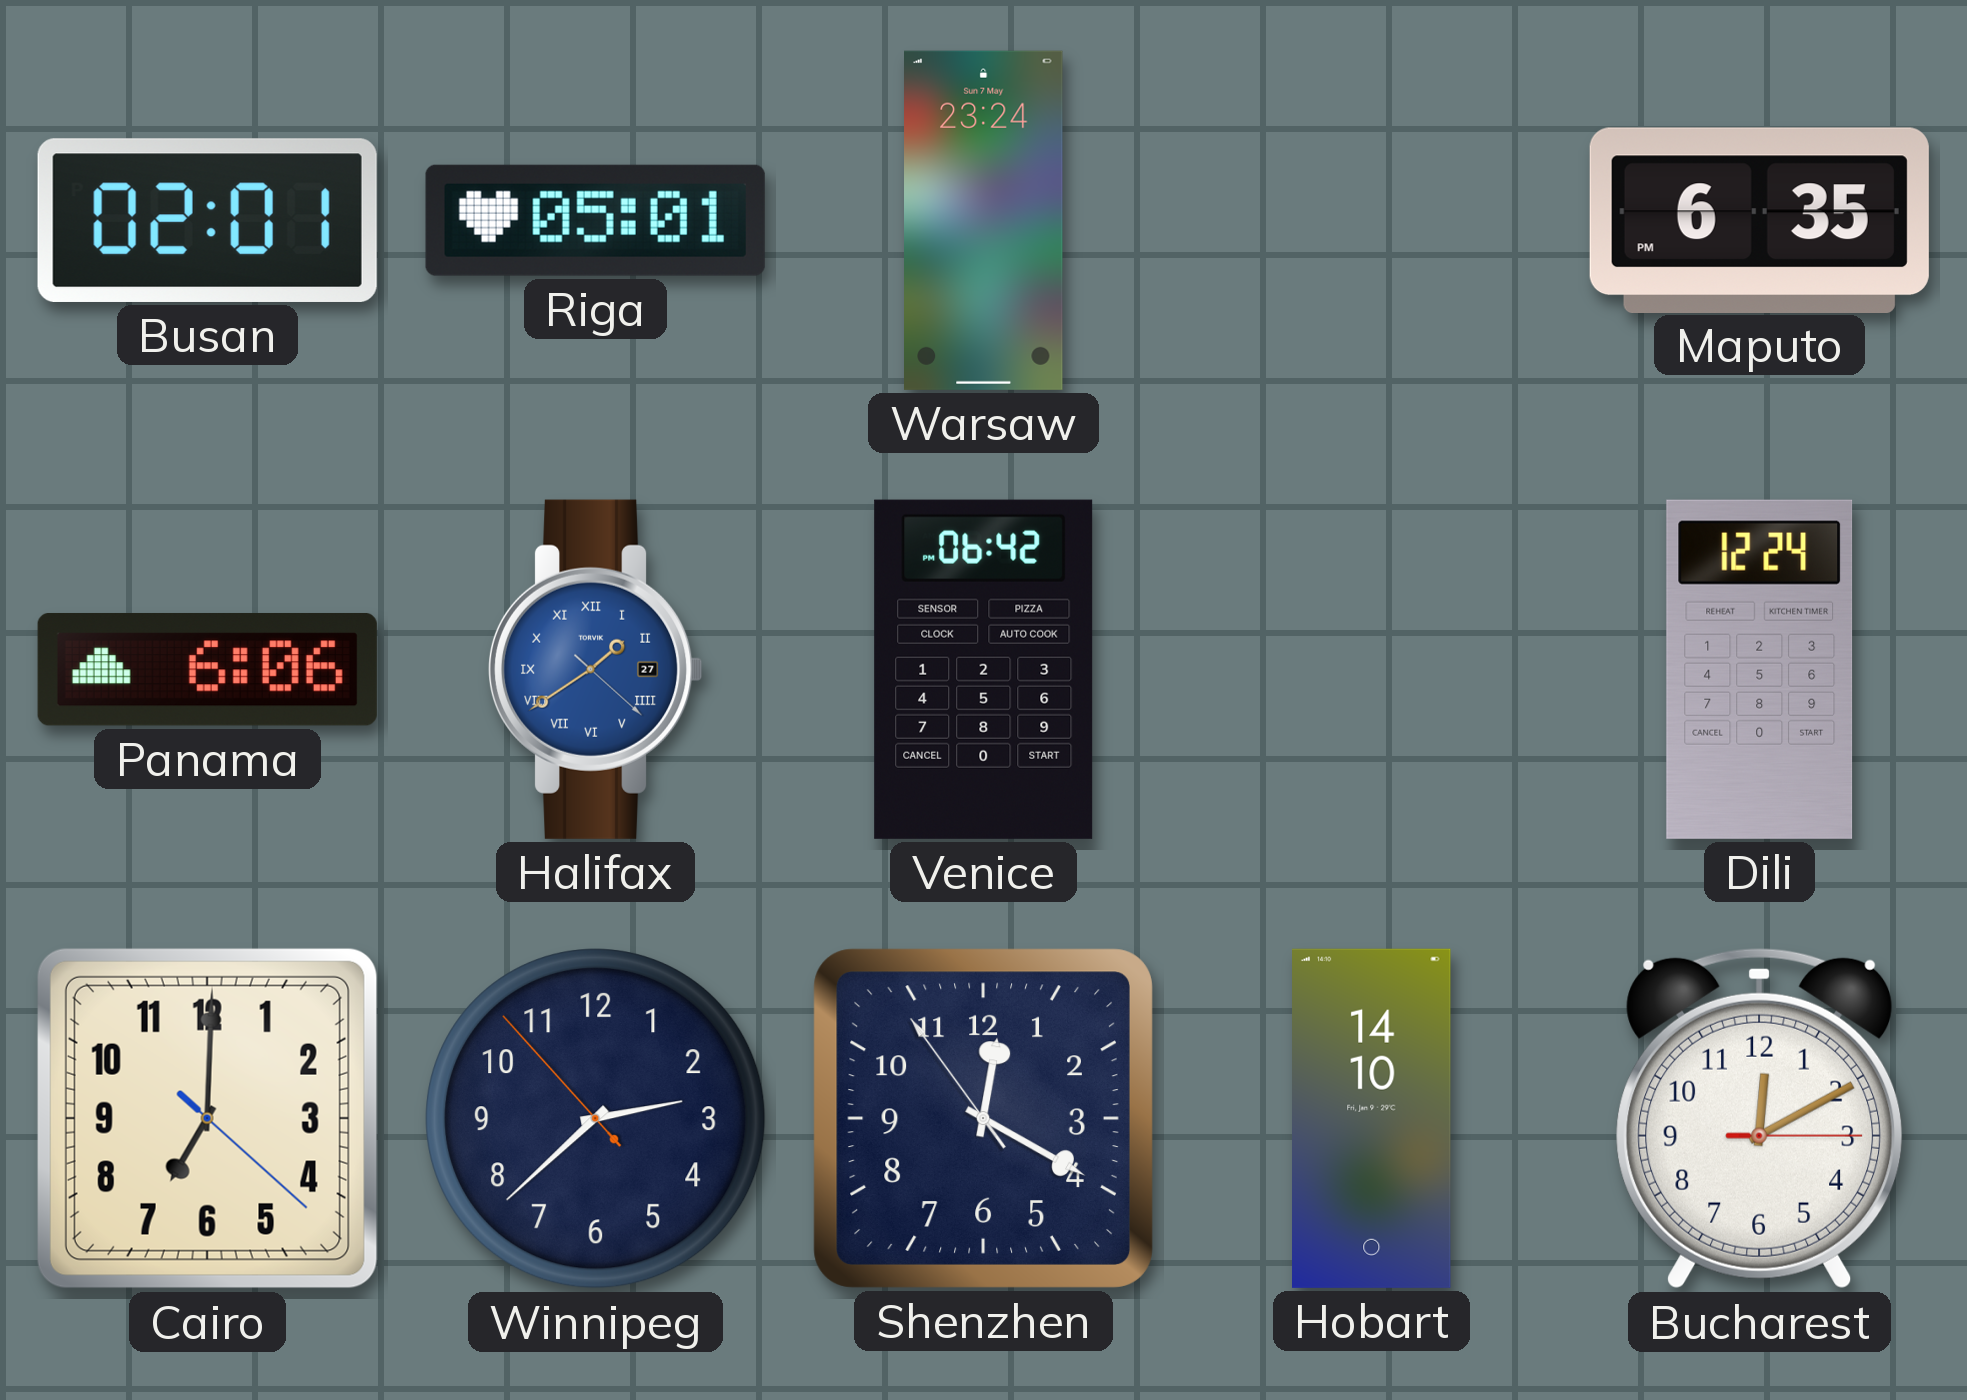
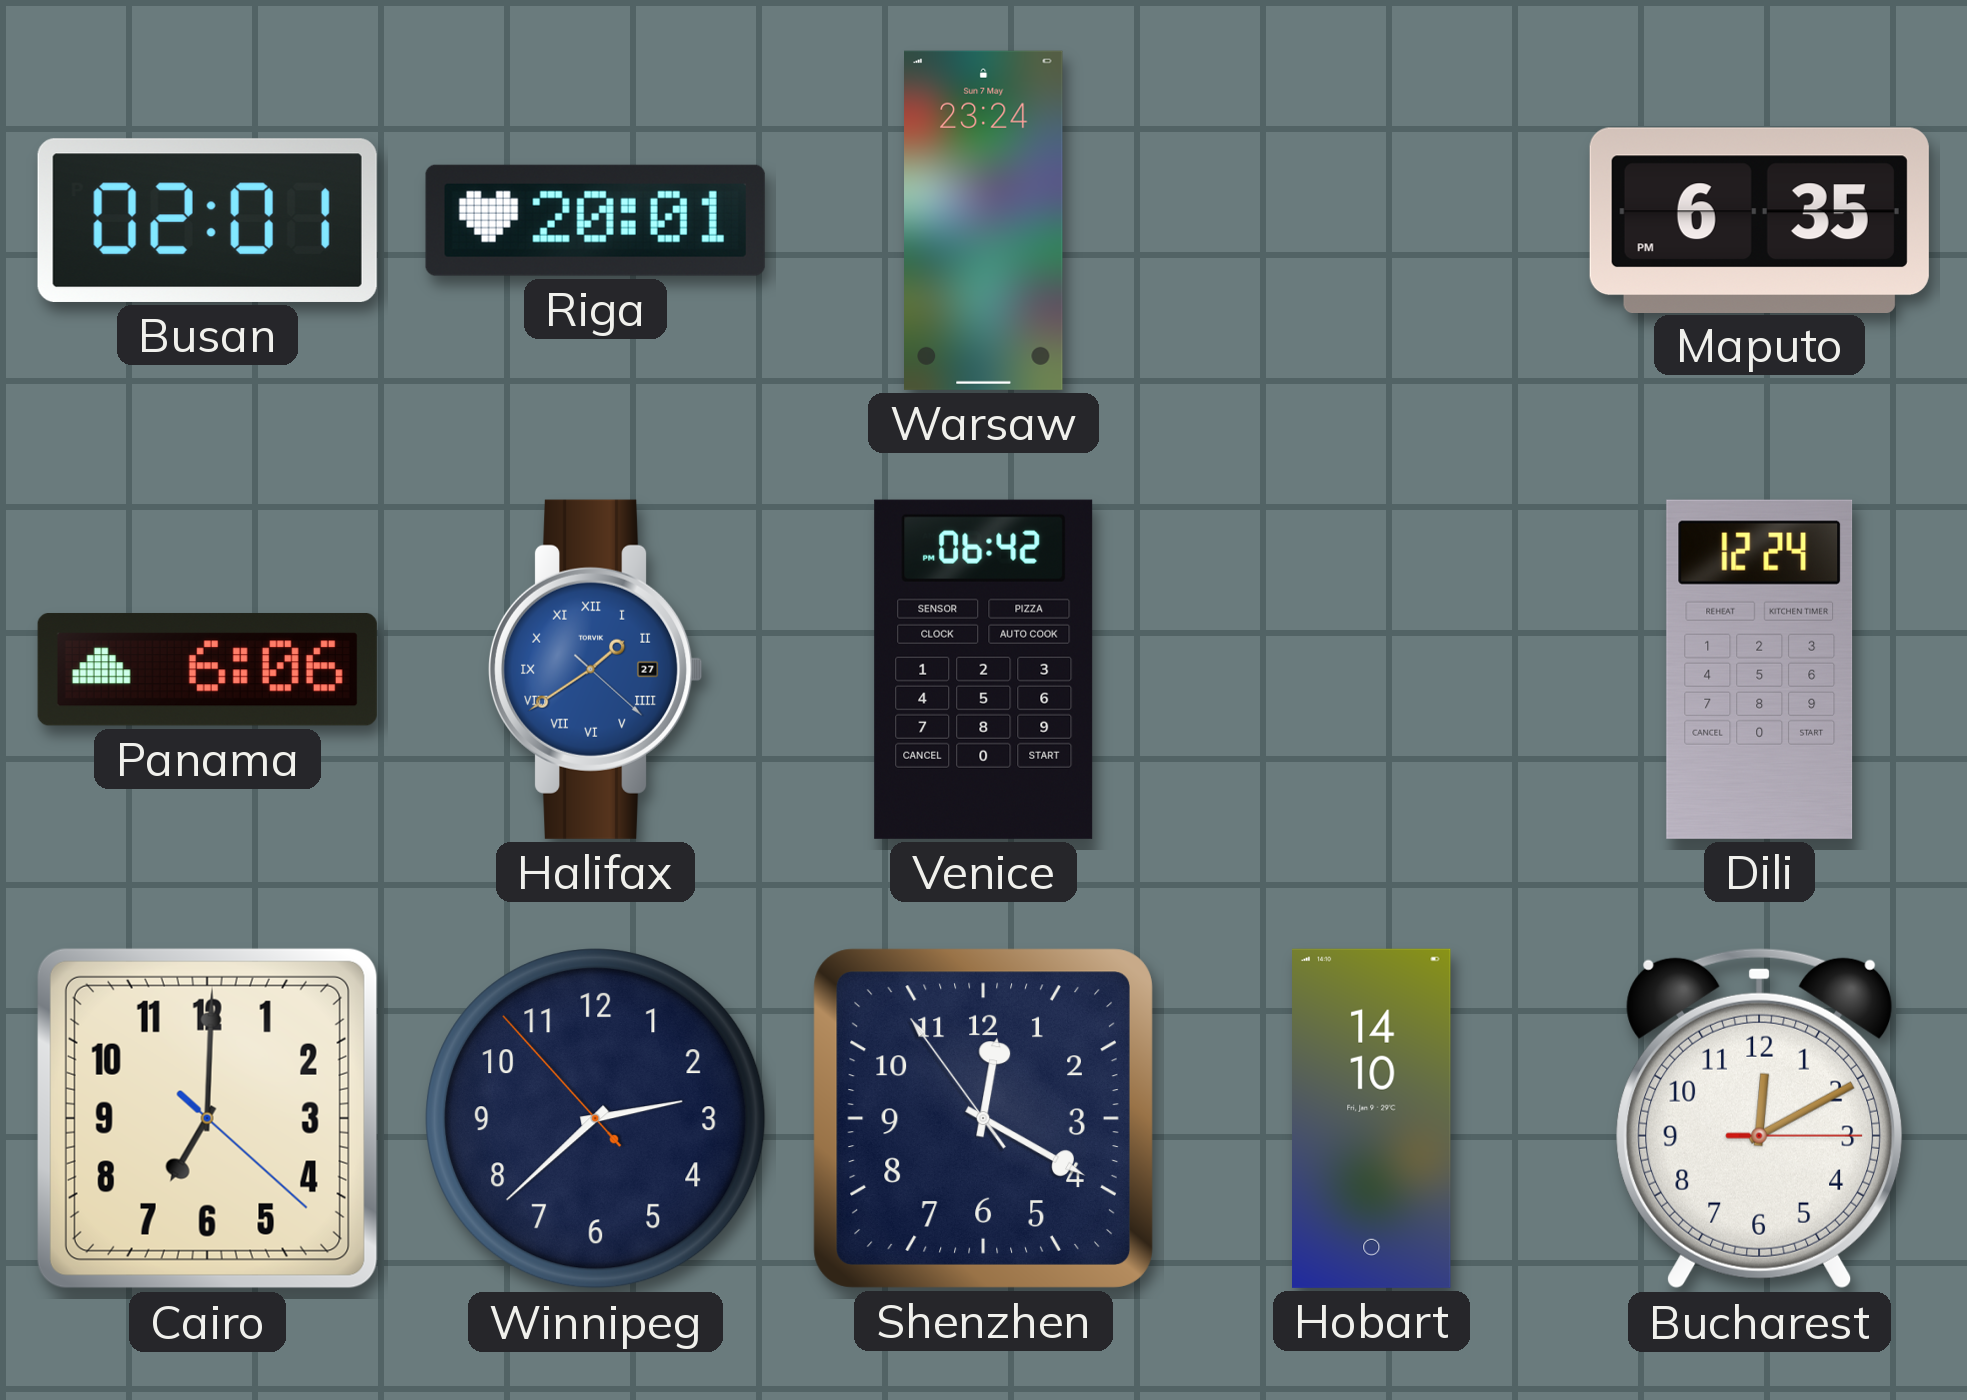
Riga: 05:01 -> 20:01
